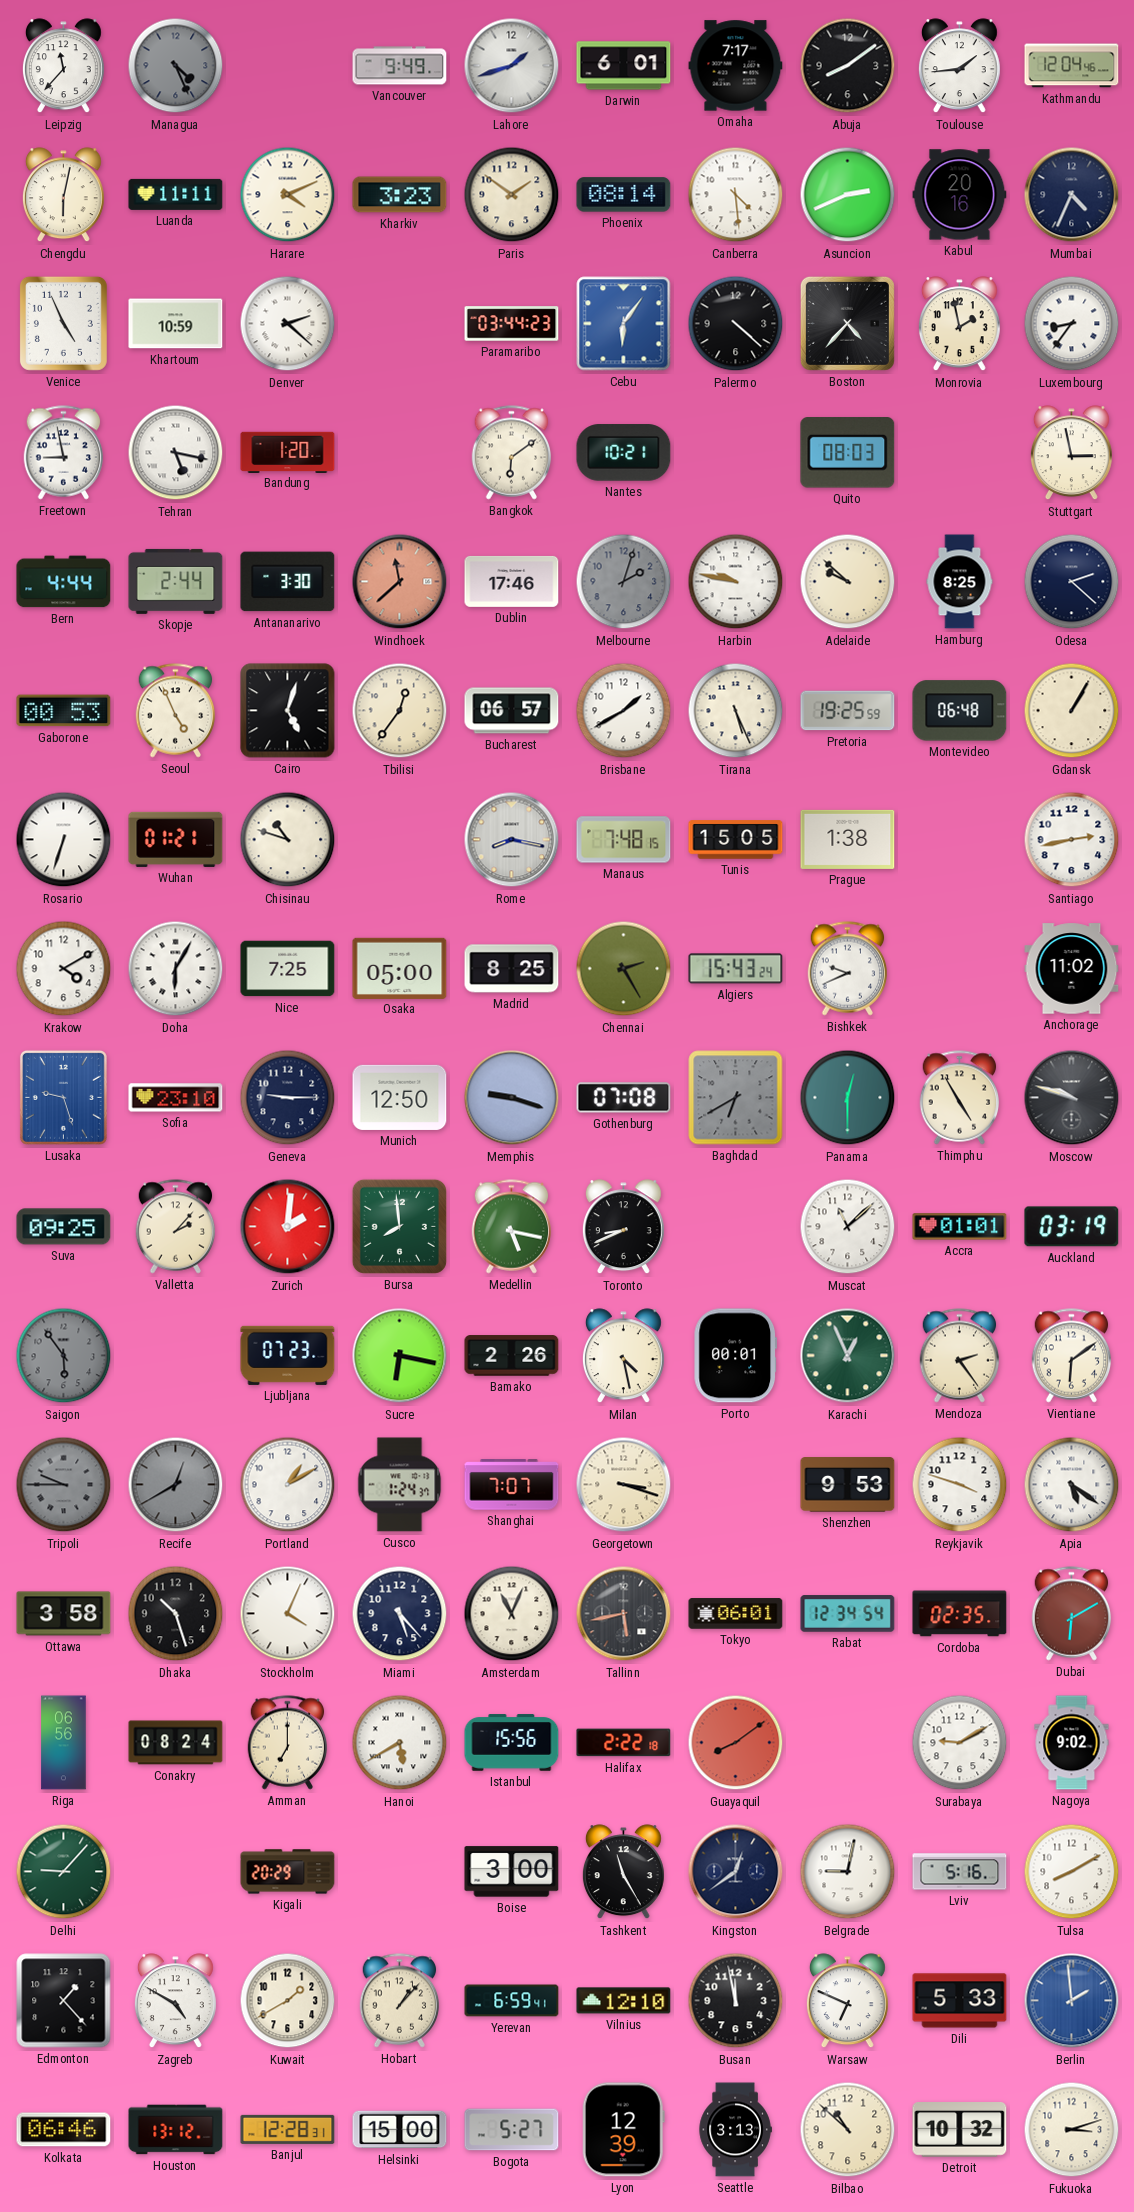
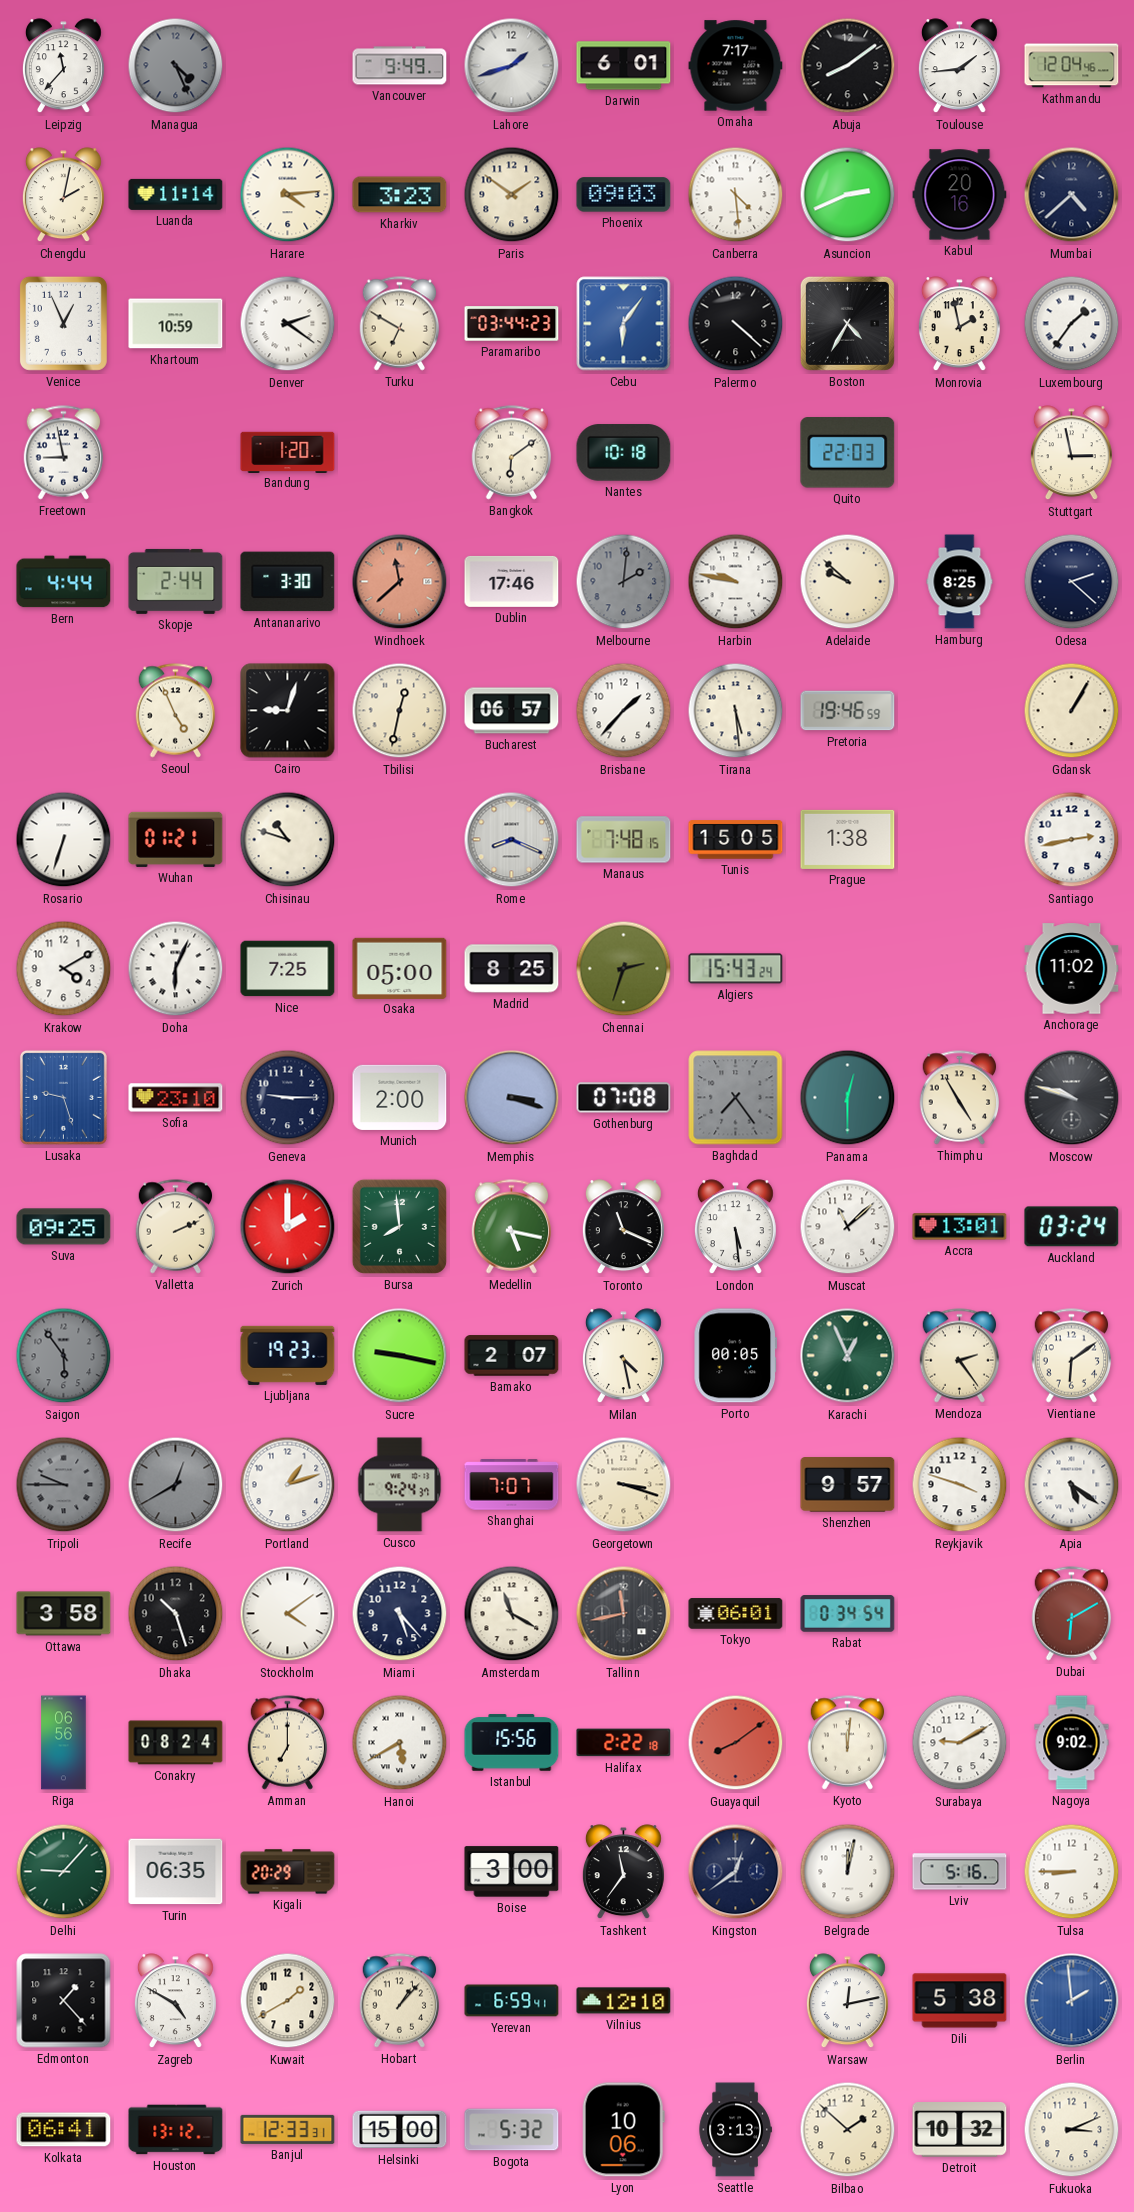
Chengdu: 6:02 -> 2:02
Luanda: 11:11 -> 11:14
Harare: 4:11 -> 4:14
Phoenix: 08:14 -> 09:03
Mumbai: 4:34 -> 4:38
Venice: 4:56 -> 12:56
Denver: 2:22 -> 2:21
Turku: none -> 6:50
Boston: 4:37 -> 4:35
Luxembourg: 8:36 -> 1:36
Tehran: 5:17 -> none
Nantes: 10:21 -> 10:18
Quito: 08:03 -> 22:03
Melbourne: 2:03 -> 2:01
Gaborone: 00:53 -> none
Cairo: 5:03 -> 9:03
Tbilisi: 12:36 -> 12:32
Brisbane: 1:40 -> 1:37
Tirana: 5:26 -> 5:29
Pretoria: 19:25 -> 19:46
Montevideo: 06:48 -> none
Rome: 8:17 -> 8:19
Doha: 6:05 -> 6:04
Chennai: 2:25 -> 2:33
Bishkek: 9:41 -> none
Munich: 12:50 -> 2:00
Memphis: 9:18 -> 3:18
Baghdad: 6:40 -> 7:24
Valletta: 2:07 -> 2:11
Zurich: 2:01 -> 2:00
Toronto: 8:41 -> 11:19
London: none -> 5:29
Accra: 01:01 -> 13:01
Auckland: 03:19 -> 03:24
Ljubljana: 07:23 -> 19:23
Sucre: 6:17 -> 9:17
Bamako: 2:26 -> 2:07
Porto: 00:01 -> 00:05
Portland: 1:10 -> 1:12
Cusco: 1:24 -> 9:24
Shenzhen: 9:53 -> 9:57
Stockholm: 4:04 -> 4:09
Amsterdam: 11:04 -> 11:20
Tallinn: 5:43 -> 11:43
Rabat: 12:34 -> 0:34
Cordoba: 02:35 -> none
Kyoto: none -> 12:01
Turin: none -> 06:35
Tashkent: 11:25 -> 11:36
Belgrade: 9:02 -> 12:02
Tulsa: 8:10 -> 8:45
Busan: 11:58 -> none
Warsaw: 6:49 -> 12:13
Dili: 5:33 -> 5:38
Kolkata: 06:46 -> 06:41
Banjul: 12:28 -> 12:33
Bogota: 5:27 -> 5:32
Lyon: 12:39 -> 10:06
Bilbao: 10:52 -> 1:52
Fukuoka: 3:12 -> 3:11
